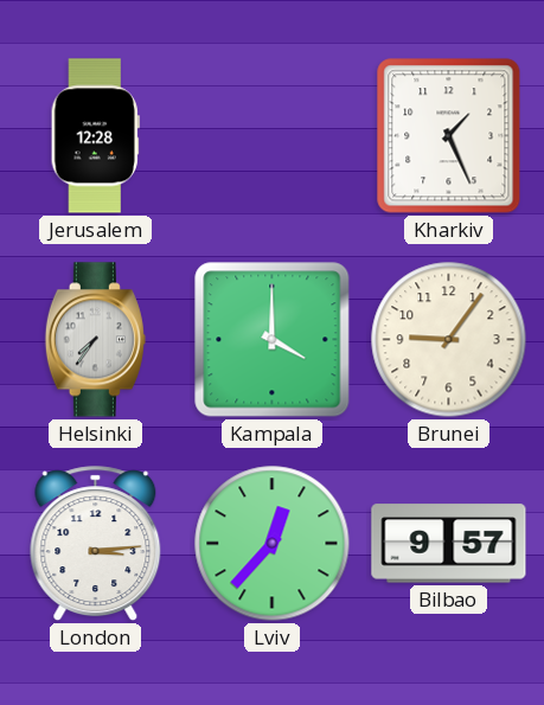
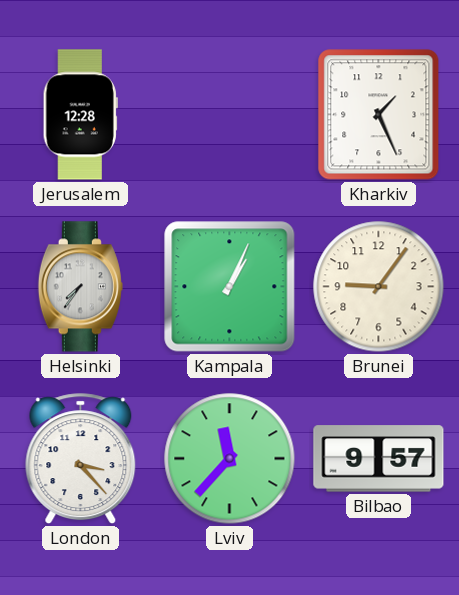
Kampala: 4:00 -> 1:04
London: 3:14 -> 3:23
Lviv: 12:37 -> 11:37
